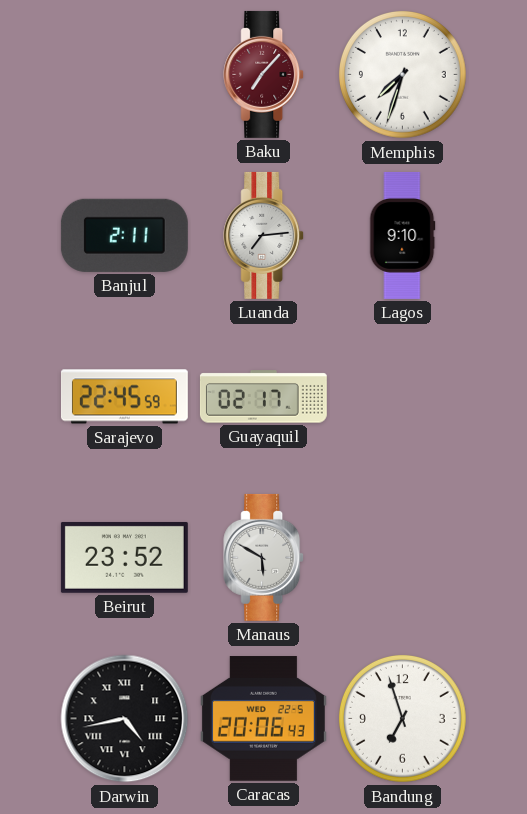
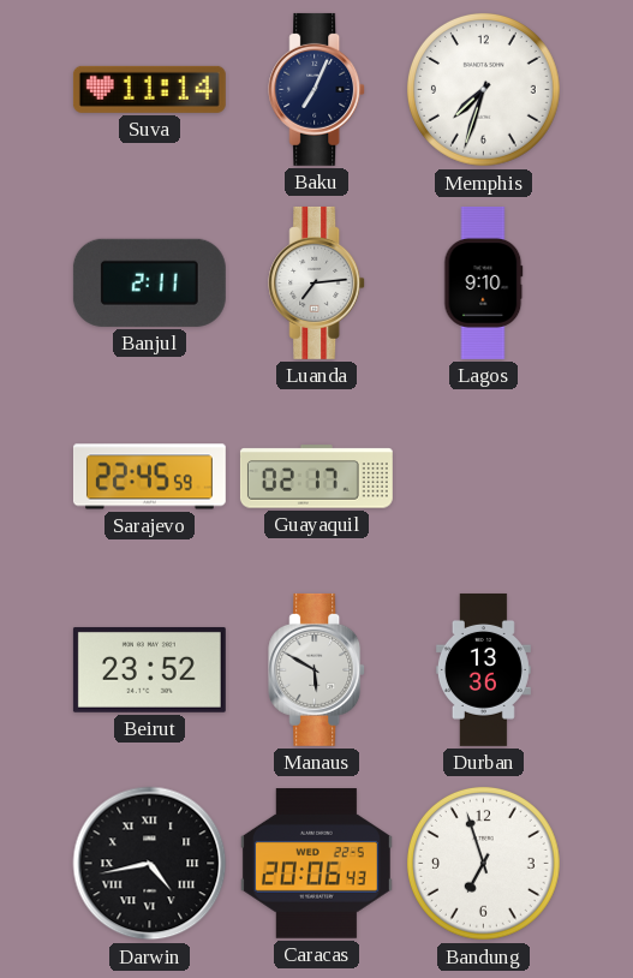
Suva: none -> 11:14
Baku: 7:07 -> 7:04
Baku dial: burgundy -> navy
Durban: none -> 13:36
